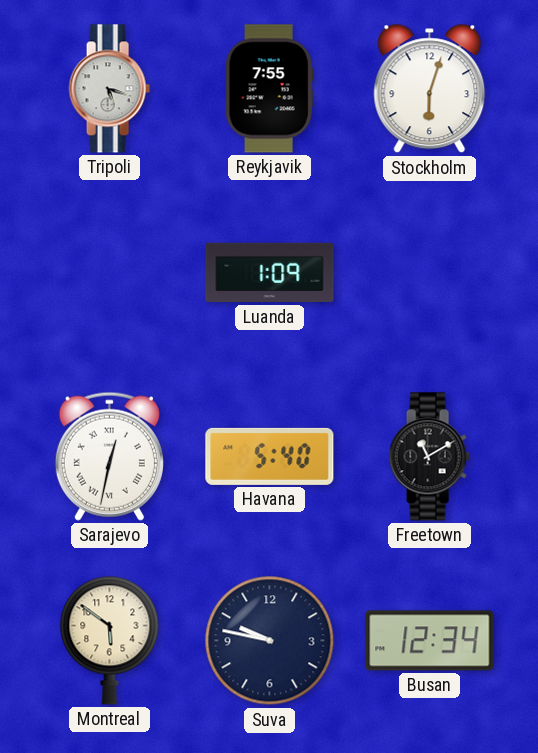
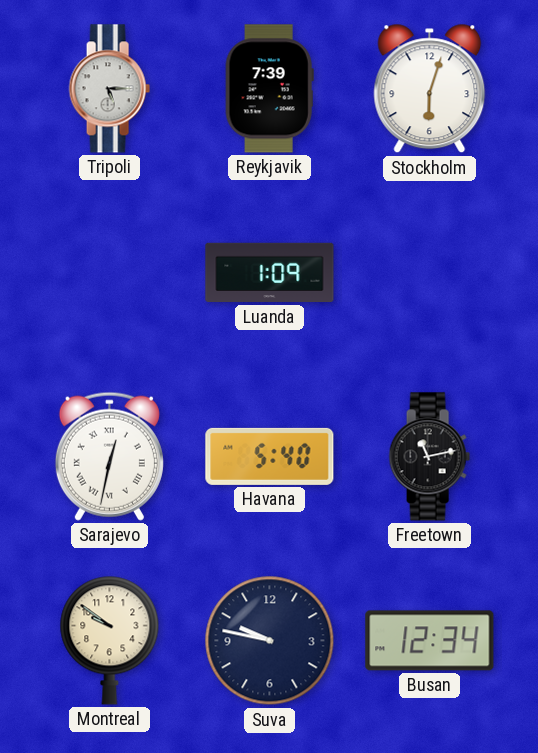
Tripoli: 5:18 -> 5:15
Reykjavik: 7:55 -> 7:39
Freetown: 11:10 -> 11:13
Montreal: 5:51 -> 9:51
